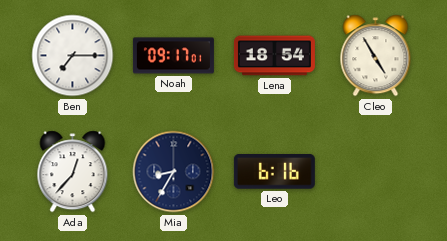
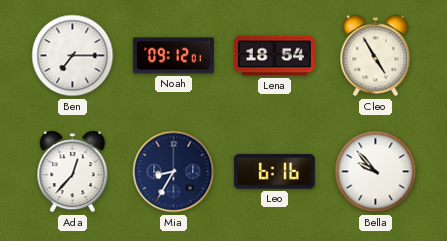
Noah: 09:17 -> 09:12
Bella: none -> 9:53
